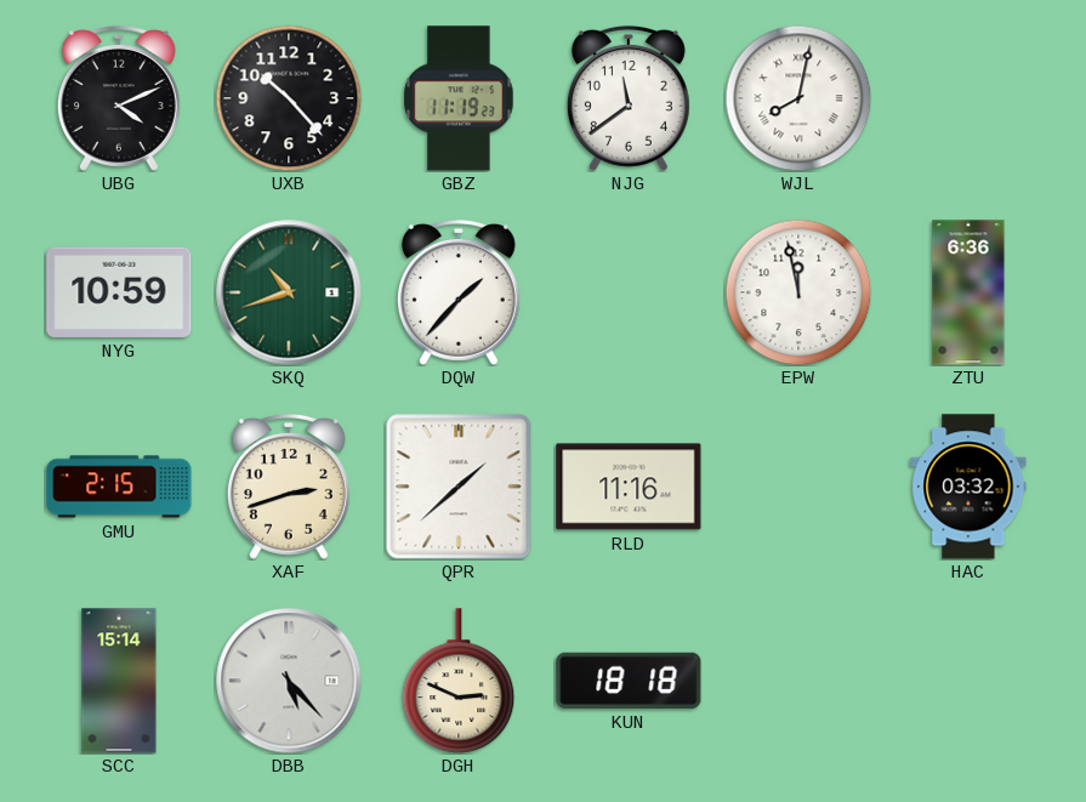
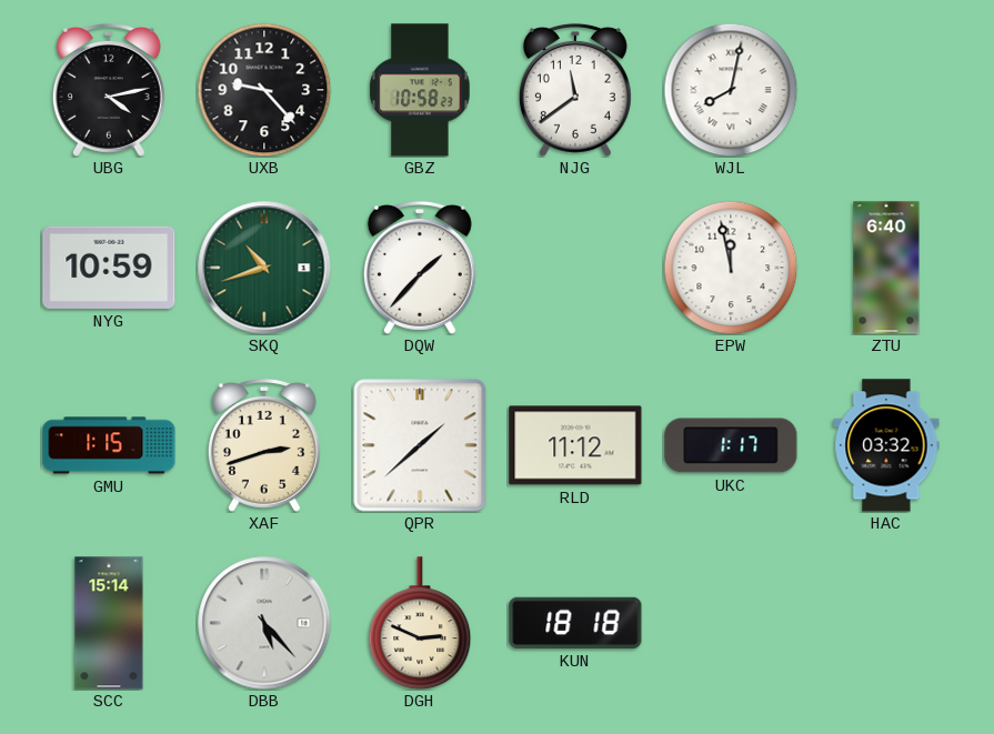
UBG: 4:11 -> 4:13
UXB: 10:23 -> 9:23
GBZ: 11:19 -> 10:58
ZTU: 6:36 -> 6:40
GMU: 2:15 -> 1:15
RLD: 11:16 -> 11:12
UKC: none -> 1:17
